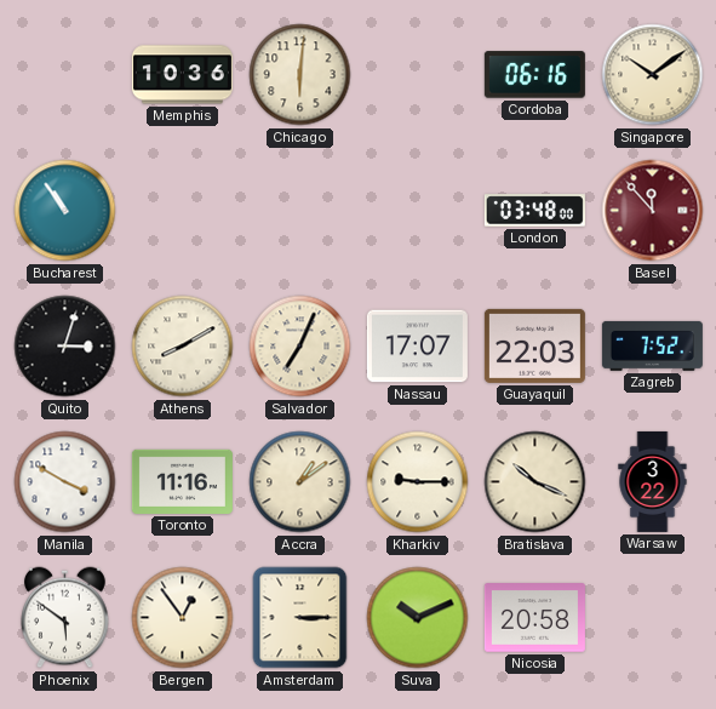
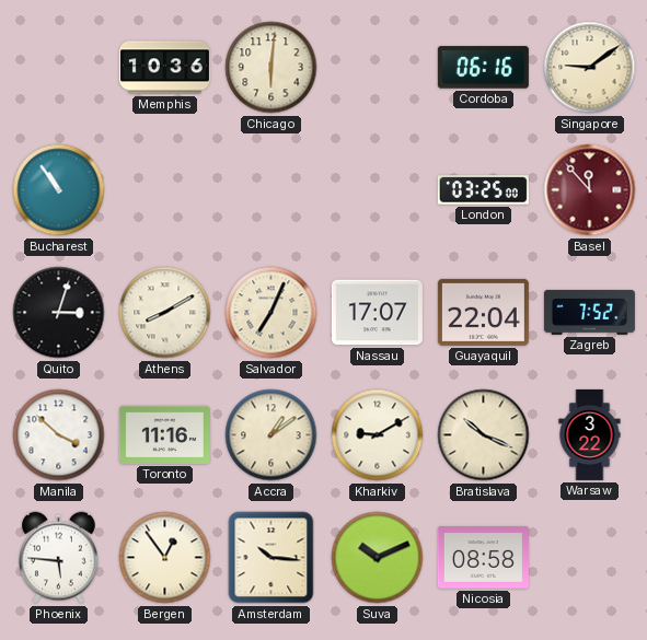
Singapore: 10:09 -> 9:09
London: 03:48 -> 03:25
Guayaquil: 22:03 -> 22:04
Manila: 3:50 -> 3:52
Kharkiv: 9:15 -> 9:10
Phoenix: 5:51 -> 5:46
Amsterdam: 3:15 -> 10:16
Nicosia: 20:58 -> 08:58
